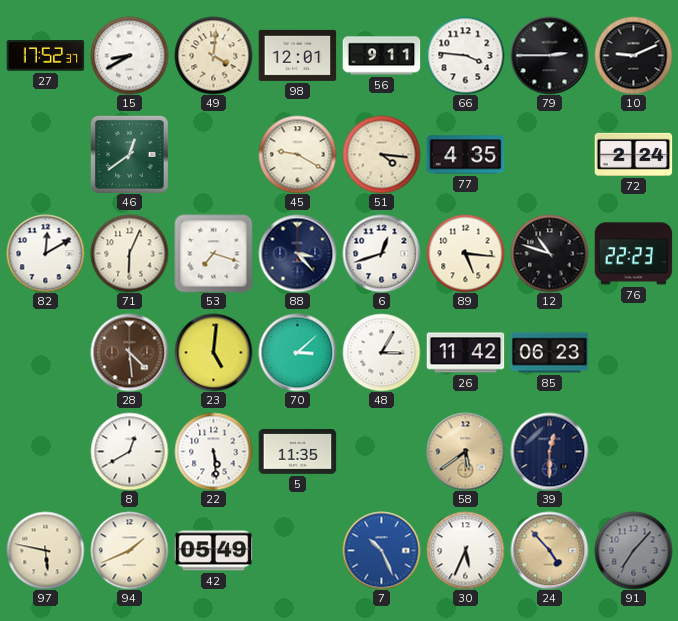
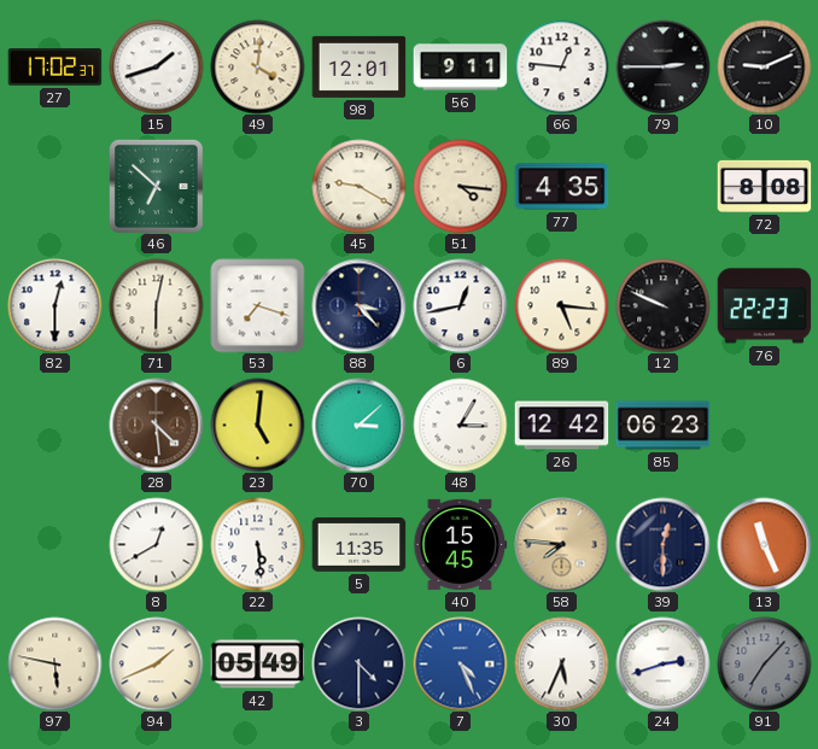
27: 17:52 -> 17:02
15: 8:40 -> 1:42
66: 3:46 -> 12:46
46: 12:39 -> 6:52
72: 2:24 -> 8:08
82: 12:10 -> 12:30
71: 6:04 -> 6:02
6: 12:42 -> 12:43
12: 10:48 -> 9:49
26: 11:42 -> 12:42
40: none -> 15:45
58: 5:39 -> 7:46
13: none -> 11:26
3: none -> 4:30
7: 10:26 -> 4:26
24: 4:53 -> 2:42
24 dial: champagne -> white
